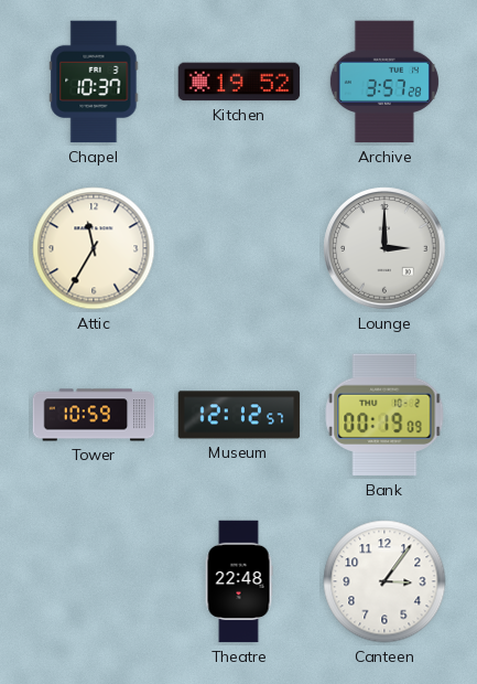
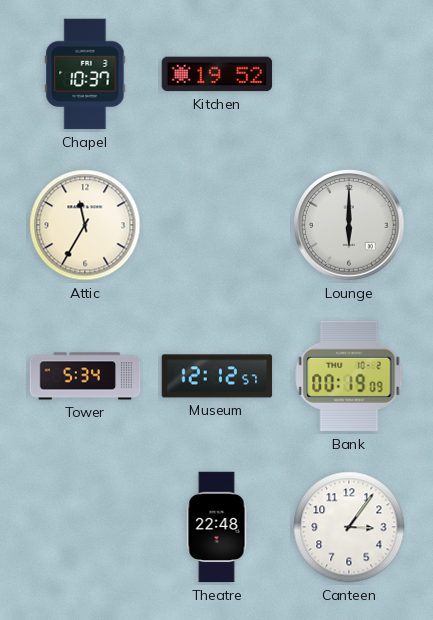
Archive: 3:57 -> none
Lounge: 3:00 -> 6:00
Tower: 10:59 -> 5:34
